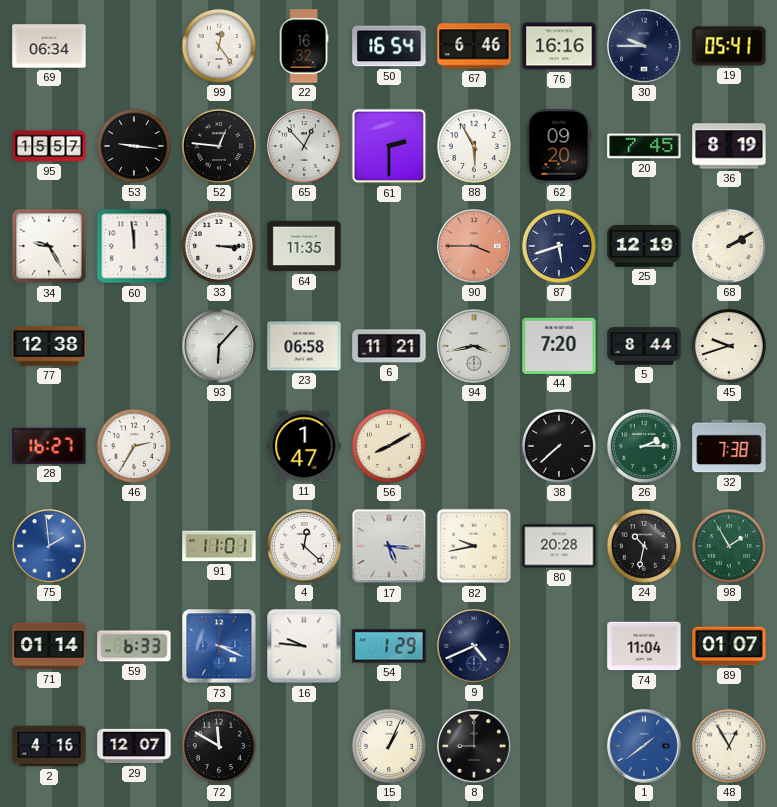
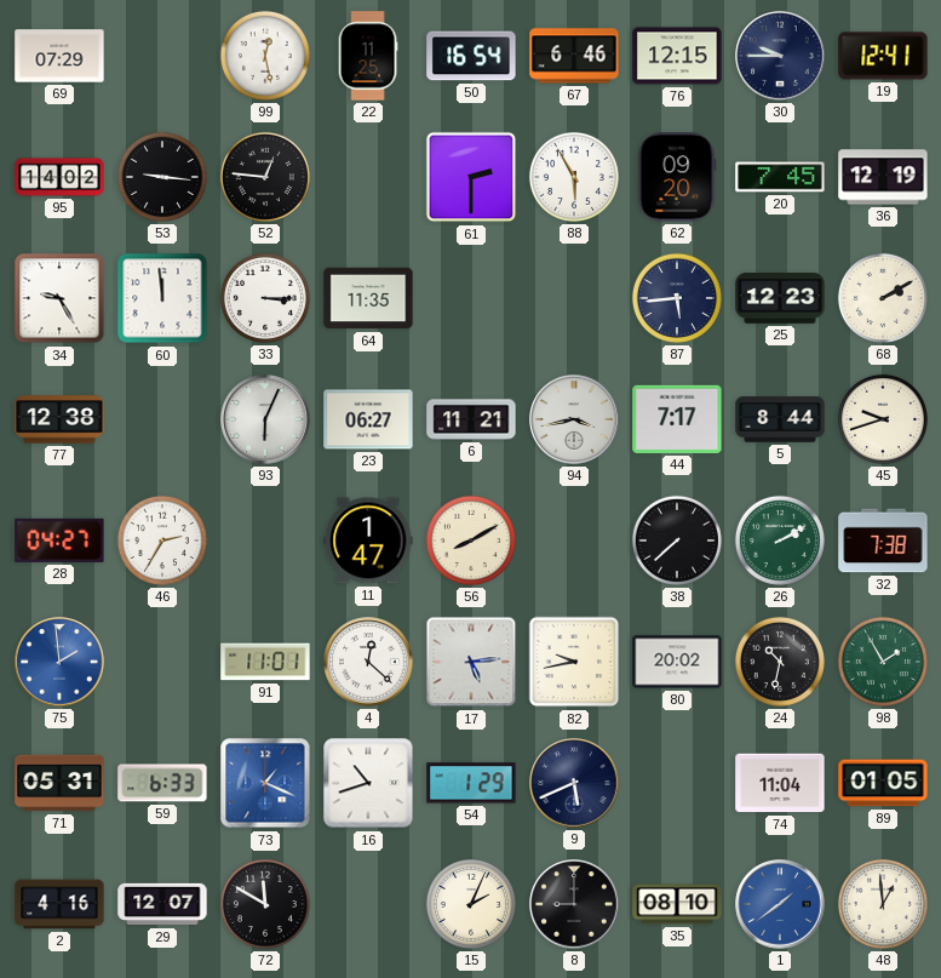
69: 06:34 -> 07:29
99: 12:24 -> 12:28
22: 16:32 -> 11:25
76: 16:16 -> 12:15
19: 05:41 -> 12:41
95: 15:57 -> 14:02
65: 12:53 -> none
36: 8:19 -> 12:19
90: 3:45 -> none
87: 5:42 -> 5:44
25: 12:19 -> 12:23
93: 6:07 -> 6:04
23: 06:58 -> 06:27
44: 7:20 -> 7:17
28: 16:27 -> 04:27
26: 2:15 -> 2:10
17: 5:16 -> 5:14
80: 20:28 -> 20:02
71: 01:14 -> 05:31
73: 3:19 -> 1:19
16: 9:46 -> 10:42
9: 4:41 -> 5:41
89: 01:07 -> 01:05
15: 1:04 -> 2:04
35: none -> 08:10
48: 12:55 -> 12:59
